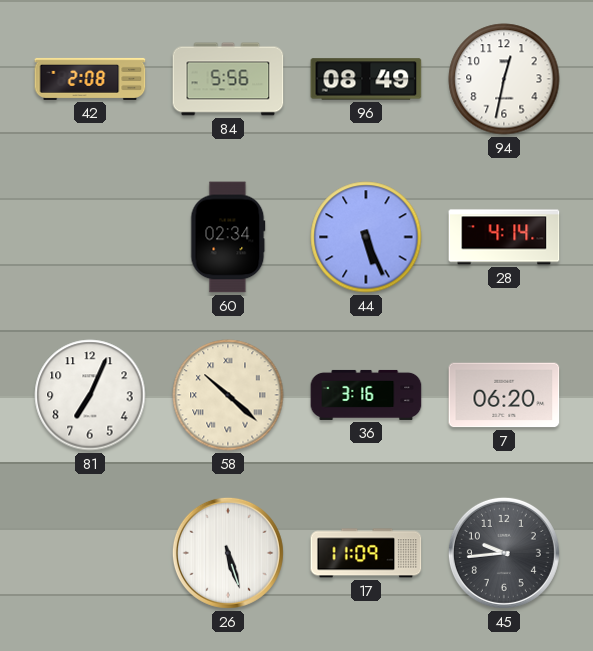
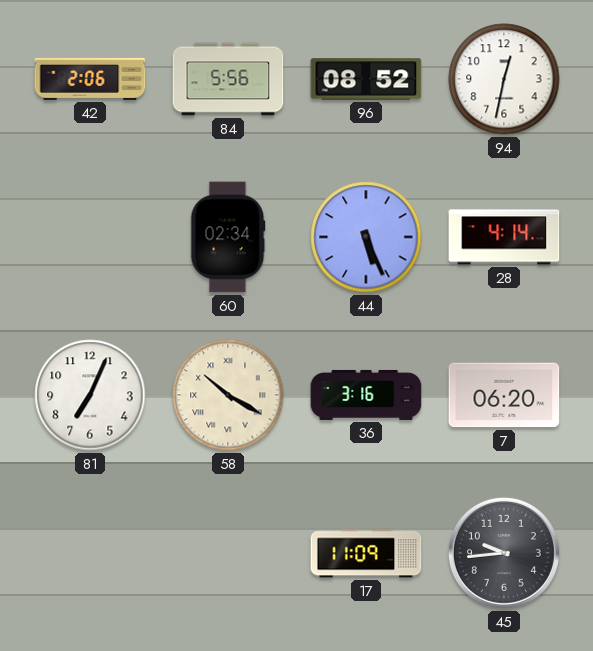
42: 2:08 -> 2:06
96: 08:49 -> 08:52
58: 10:22 -> 10:20
26: 5:27 -> none
